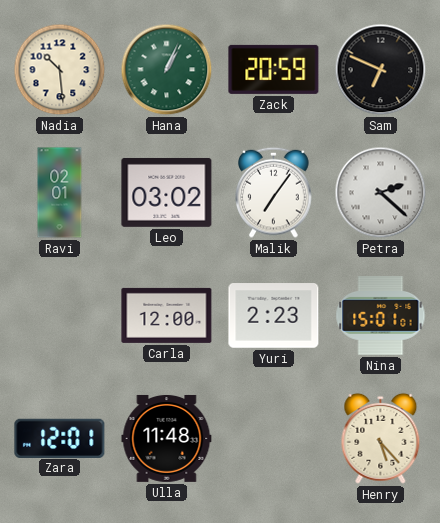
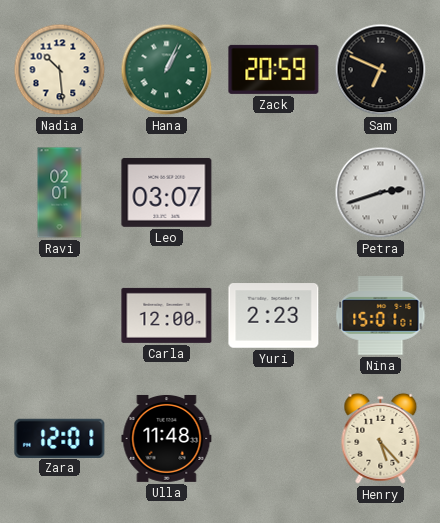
Leo: 03:02 -> 03:07
Malik: 7:06 -> none
Petra: 2:22 -> 2:42
